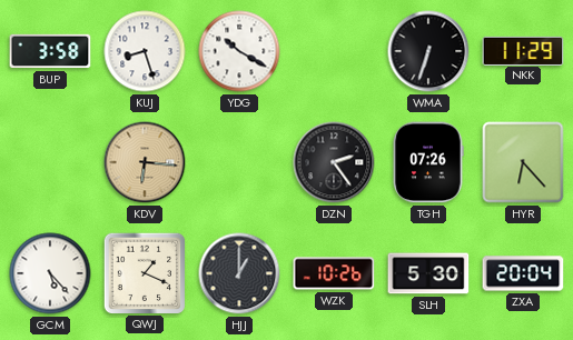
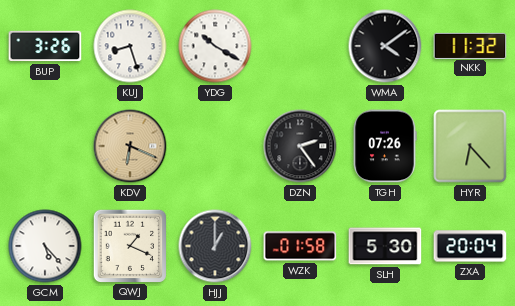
BUP: 3:58 -> 3:26
WMA: 6:33 -> 4:09
NKK: 11:29 -> 11:32
KDV: 6:16 -> 6:19
WZK: 10:26 -> 01:58
